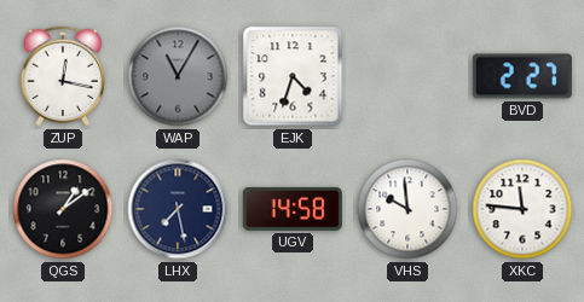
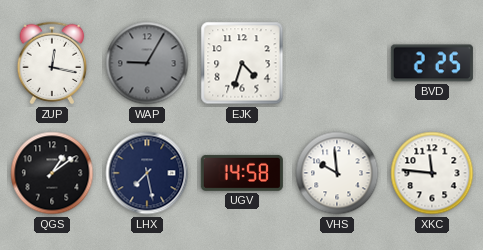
WAP: 11:05 -> 9:05
BVD: 2:27 -> 2:25
